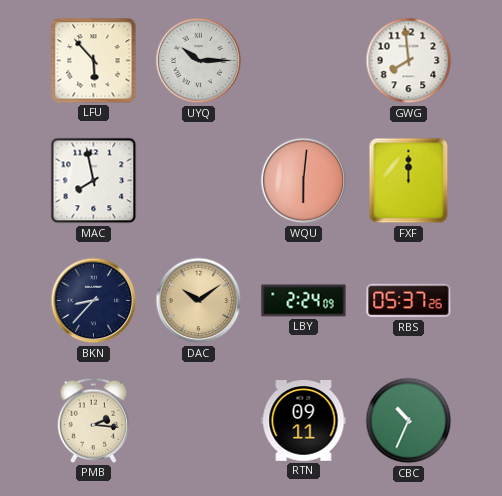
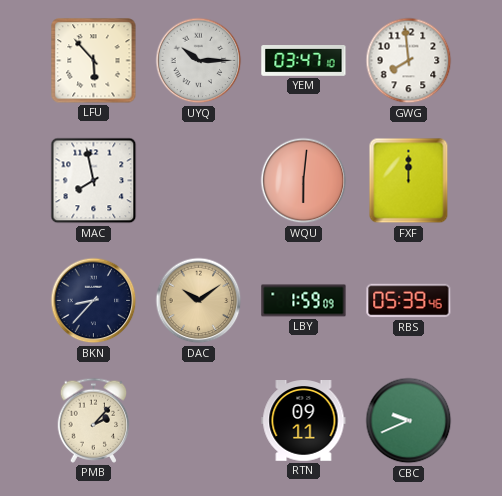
YEM: none -> 03:47
LBY: 2:24 -> 1:59
RBS: 05:37 -> 05:39
PMB: 2:16 -> 2:07
CBC: 10:34 -> 9:41
